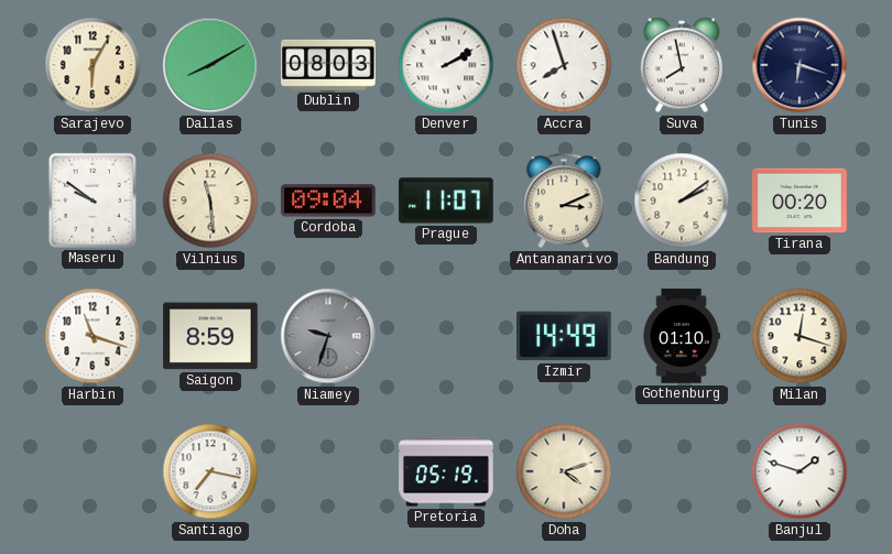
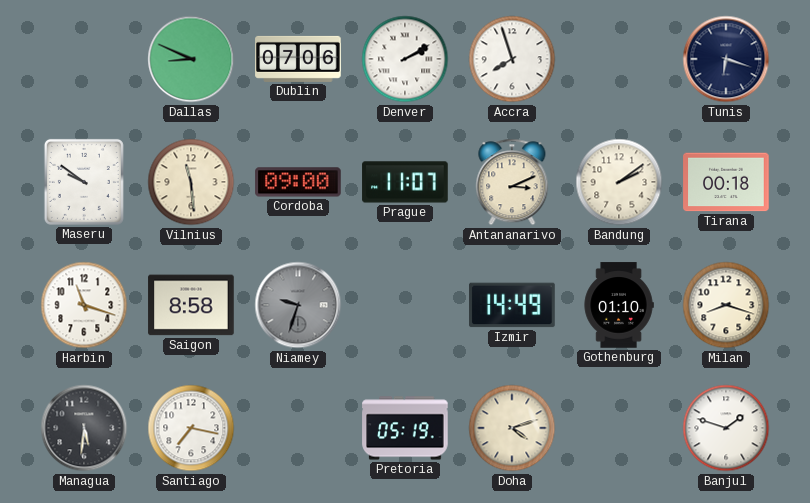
Sarajevo: 6:05 -> none
Dallas: 8:10 -> 8:49
Dublin: 08:03 -> 07:06
Suva: 7:58 -> none
Cordoba: 09:04 -> 09:00
Tirana: 00:20 -> 00:18
Saigon: 8:59 -> 8:58
Milan: 12:18 -> 8:18
Managua: none -> 5:31
